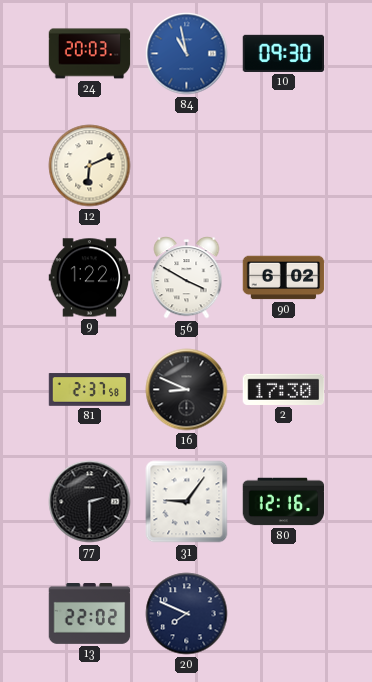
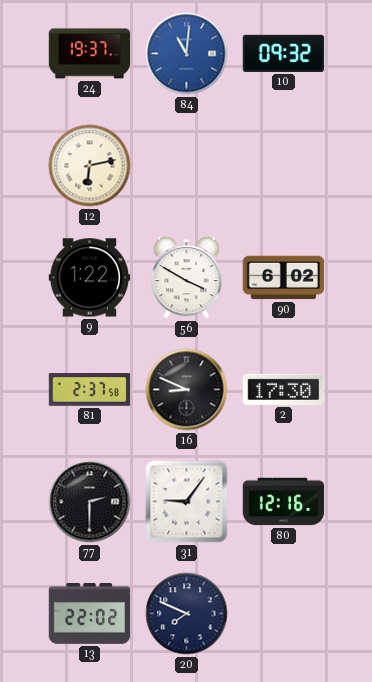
24: 20:03 -> 19:37
84: 10:58 -> 11:01
10: 09:30 -> 09:32
12: 6:11 -> 6:13
